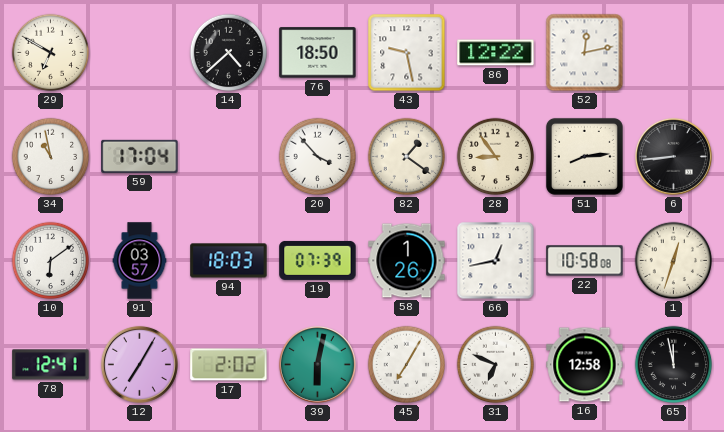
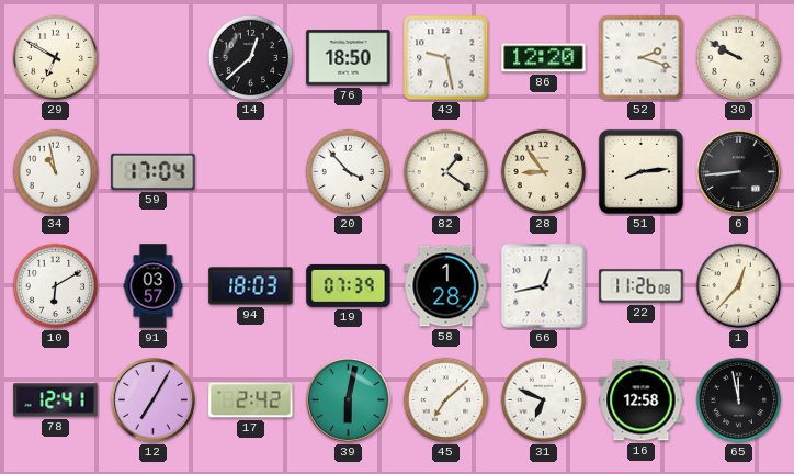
14: 4:38 -> 12:38
86: 12:22 -> 12:20
52: 12:13 -> 2:18
30: none -> 9:50
10: 6:09 -> 6:10
58: 1:26 -> 1:28
22: 10:58 -> 11:26
1: 12:33 -> 12:37
17: 2:02 -> 2:42
45: 7:05 -> 7:08
